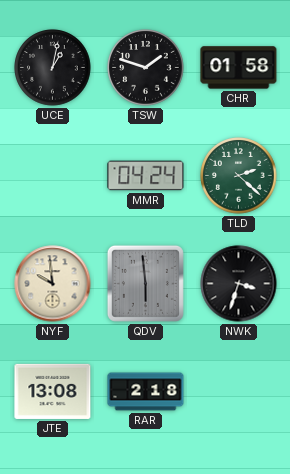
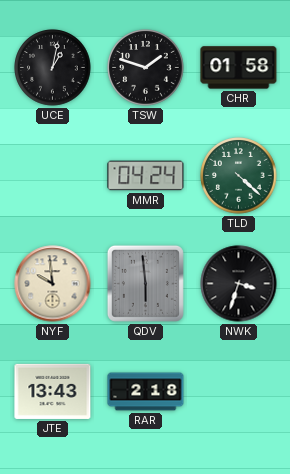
TLD: 2:22 -> 4:22
JTE: 13:08 -> 13:43
